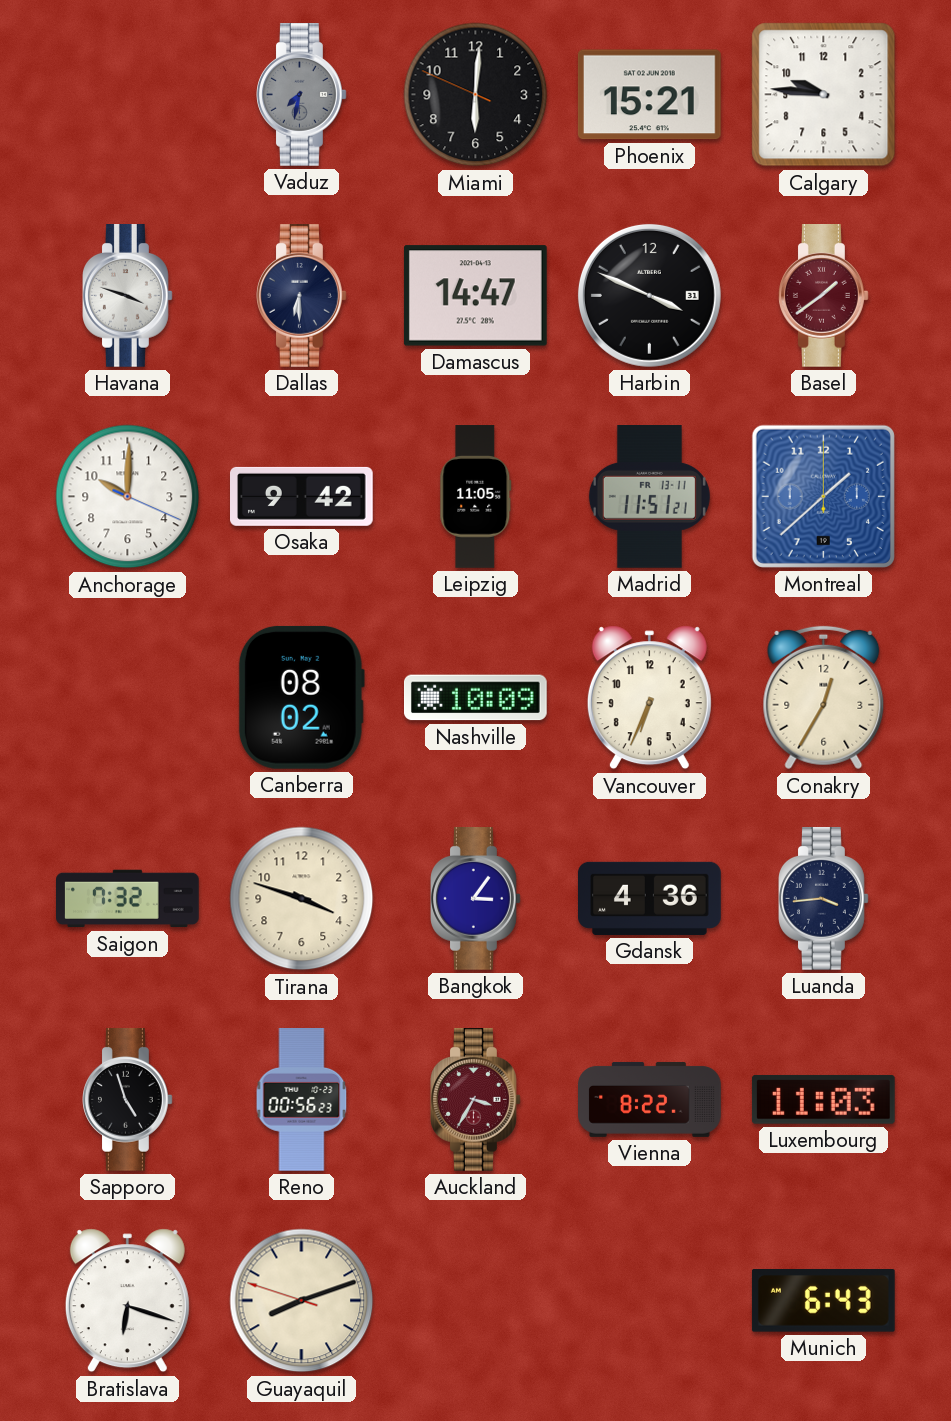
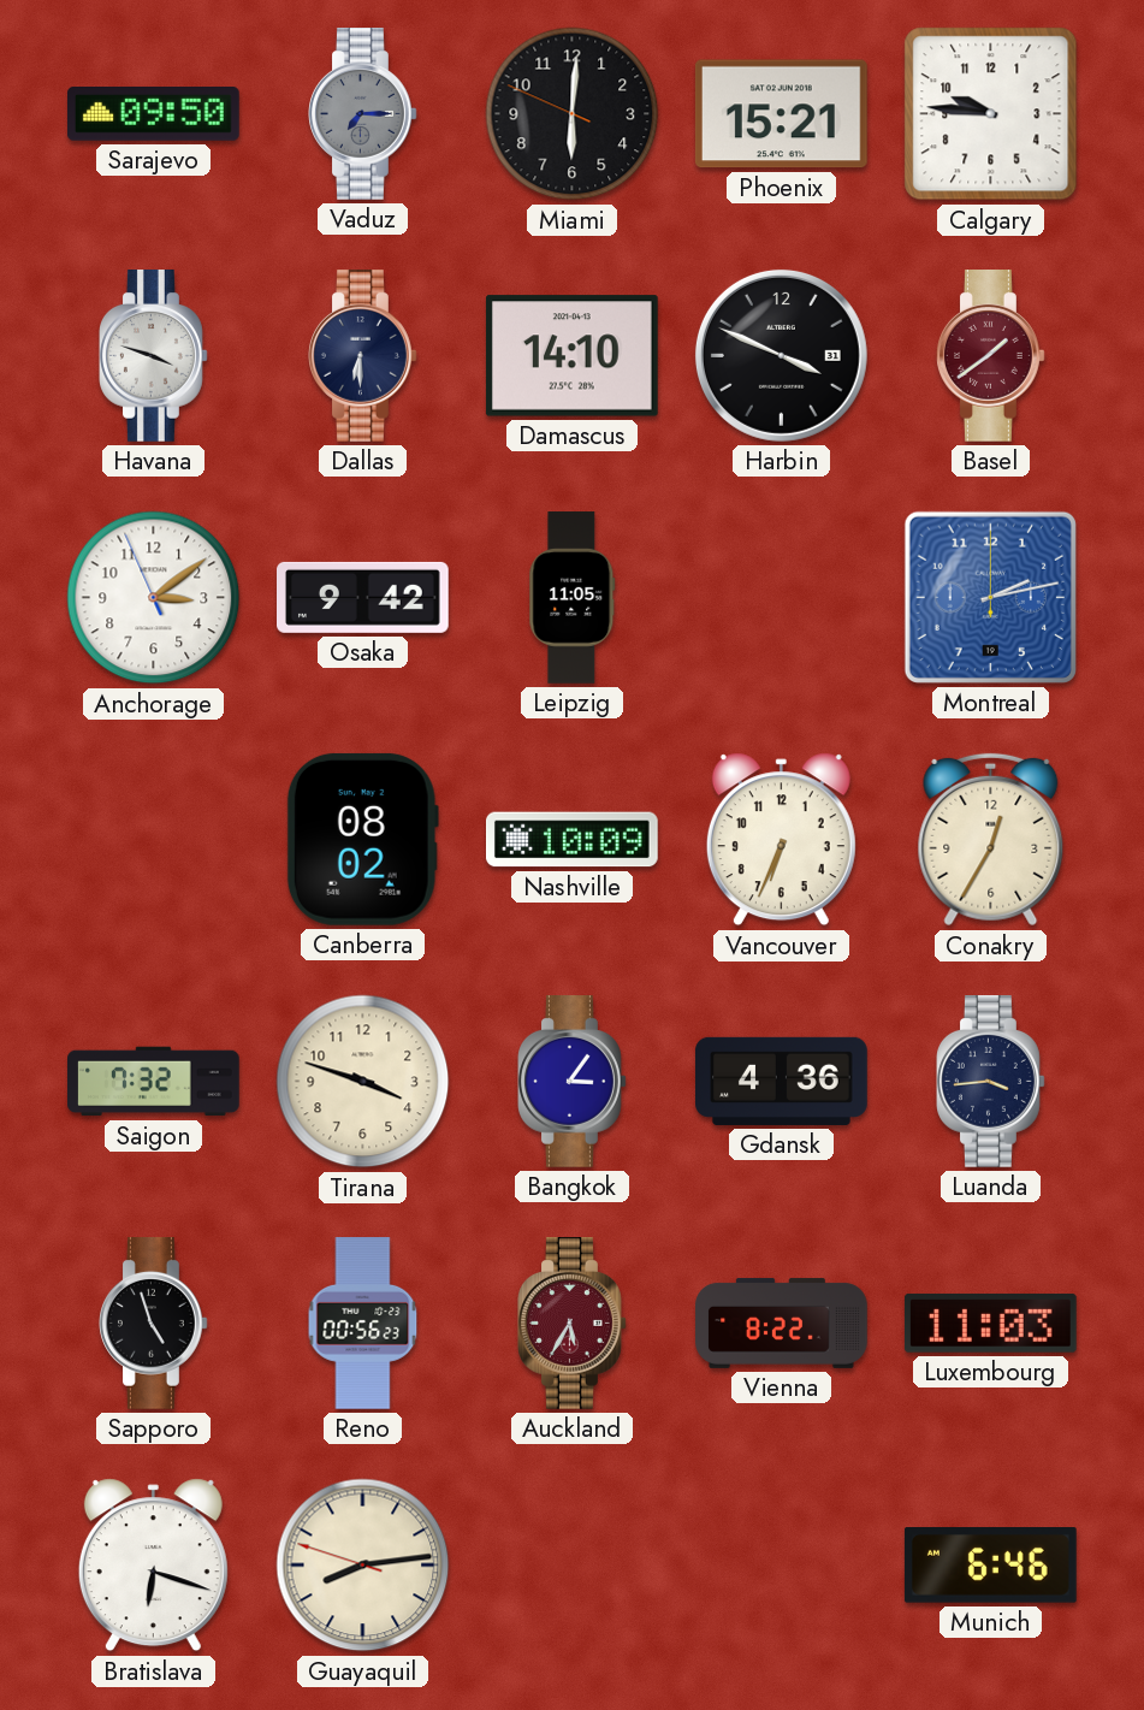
Sarajevo: none -> 09:50
Vaduz: 7:32 -> 7:15
Damascus: 14:47 -> 14:10
Anchorage: 10:00 -> 3:08
Madrid: 11:51 -> none
Montreal: 1:38 -> 2:13
Auckland: 3:35 -> 5:35
Guayaquil: 8:11 -> 8:13
Munich: 6:43 -> 6:46
